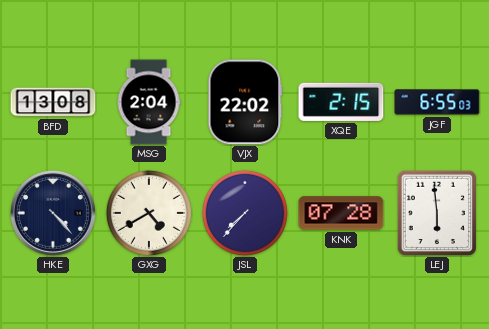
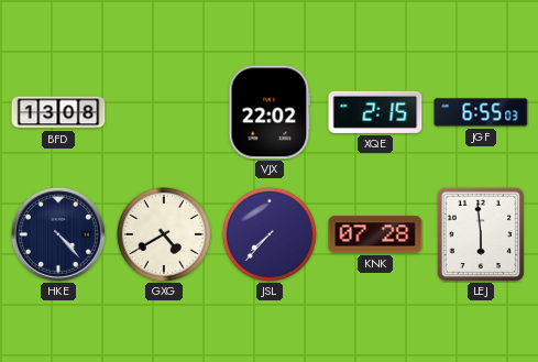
MSG: 2:04 -> none
